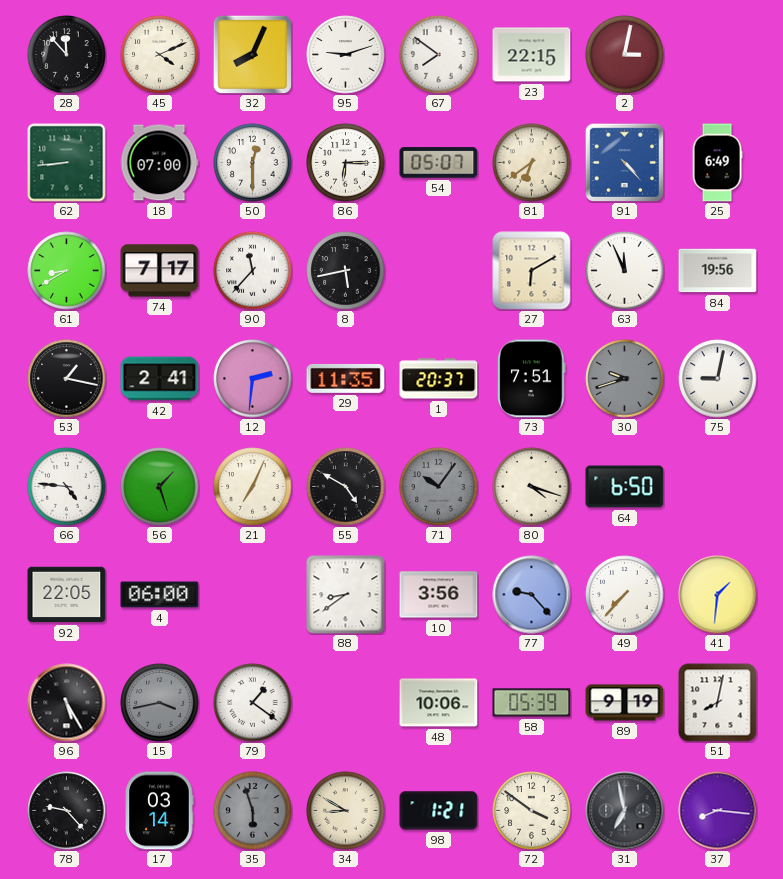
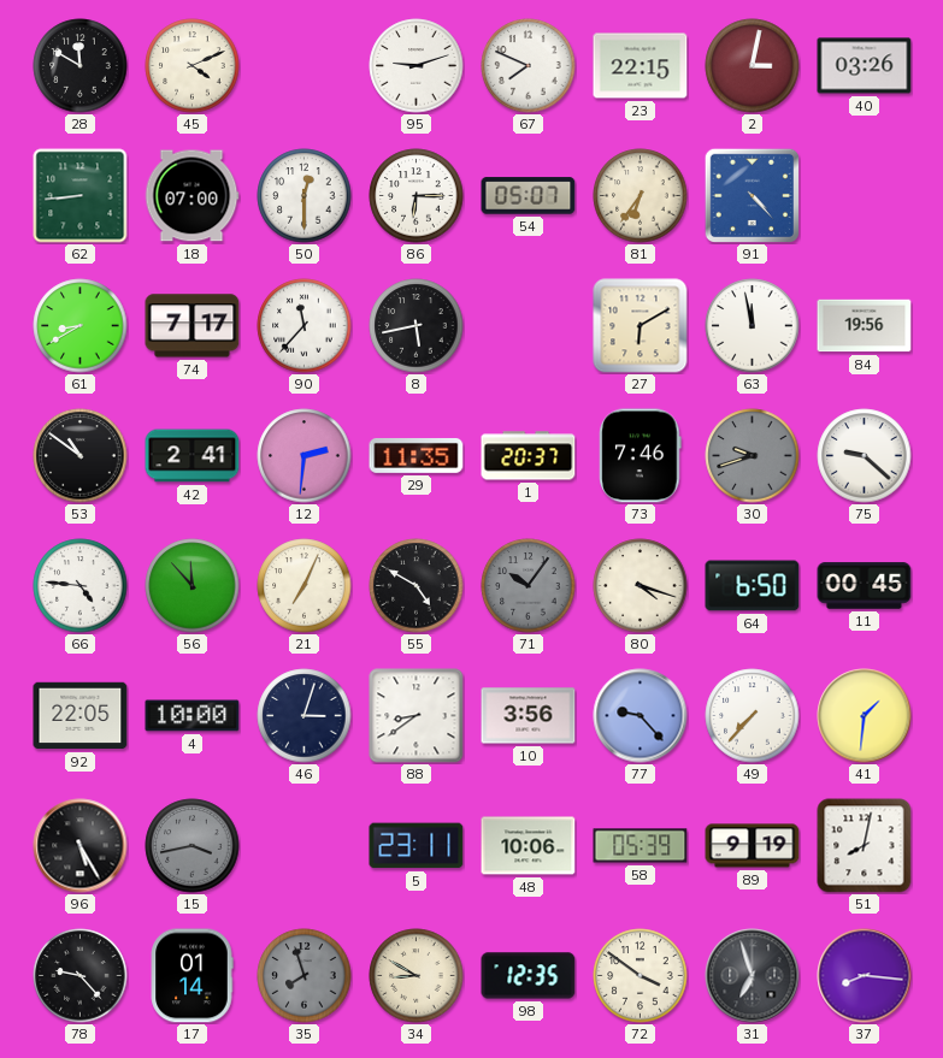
28: 11:53 -> 11:50
32: 8:04 -> none
67: 7:51 -> 7:49
40: none -> 03:26
81: 6:39 -> 6:36
25: 6:49 -> none
63: 11:56 -> 11:58
53: 1:17 -> 10:51
73: 7:51 -> 7:46
75: 9:02 -> 9:22
56: 1:27 -> 11:53
11: none -> 00:45
4: 06:00 -> 10:00
46: none -> 3:03
79: 1:21 -> none
5: none -> 23:11
17: 03:14 -> 01:14
35: 5:57 -> 7:57
98: 1:21 -> 12:35
31: 6:58 -> 6:57
